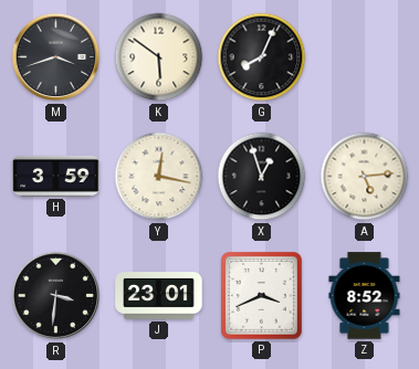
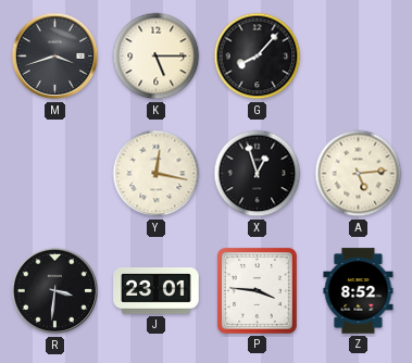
K: 5:51 -> 5:15
G: 8:04 -> 8:07
H: 3:59 -> none
P: 3:41 -> 3:46
